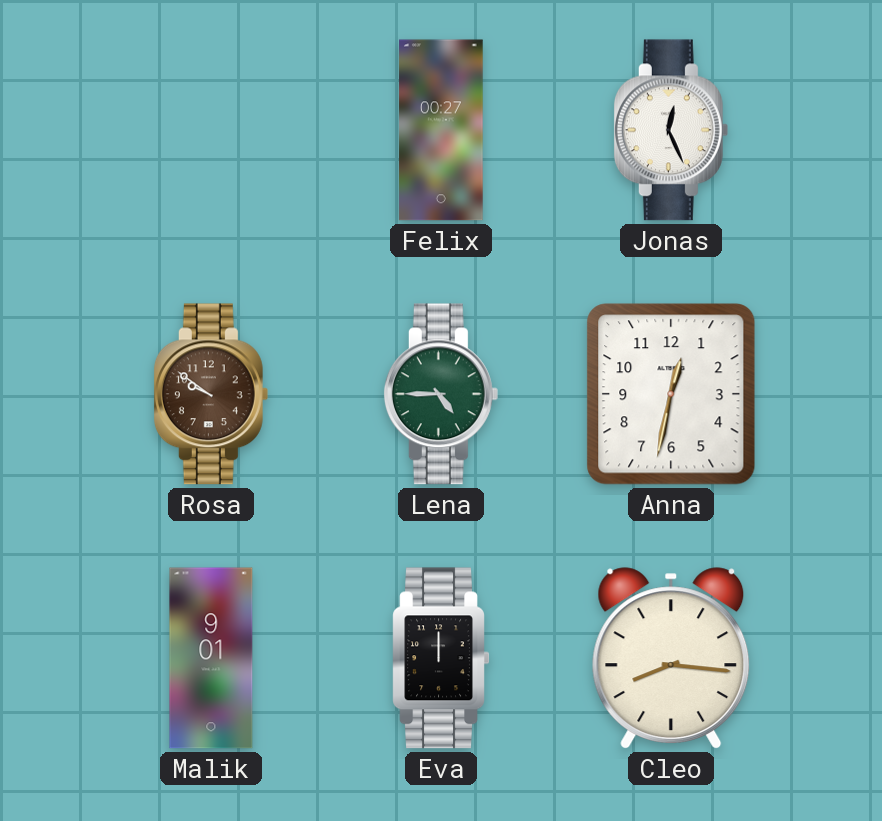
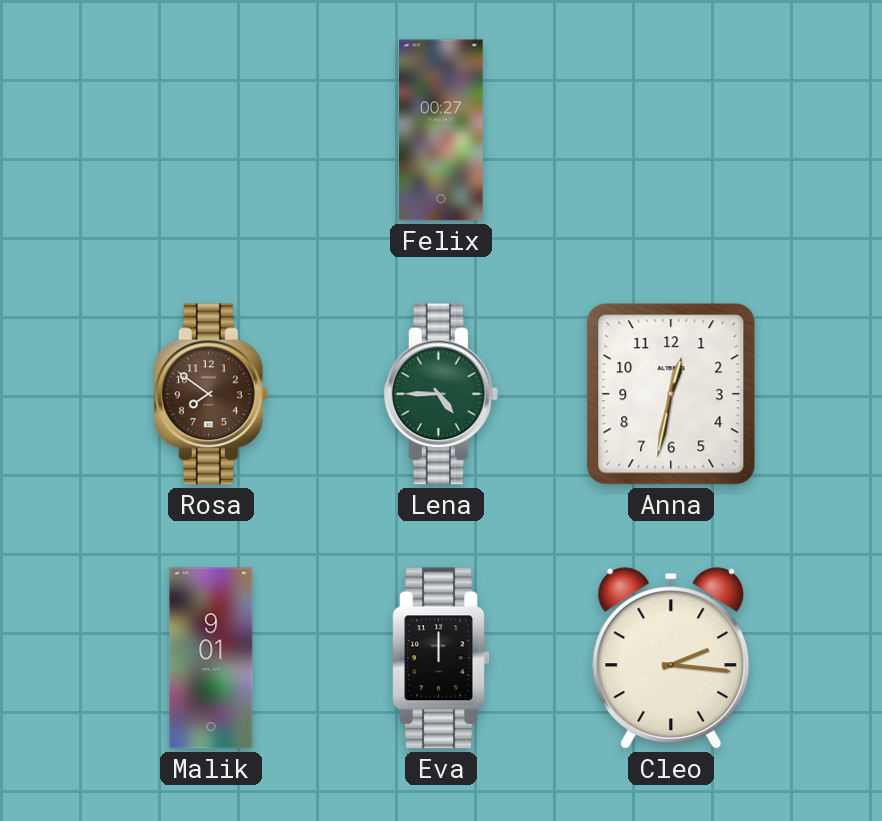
Jonas: 12:26 -> none
Rosa: 9:51 -> 7:51
Cleo: 8:16 -> 2:16
